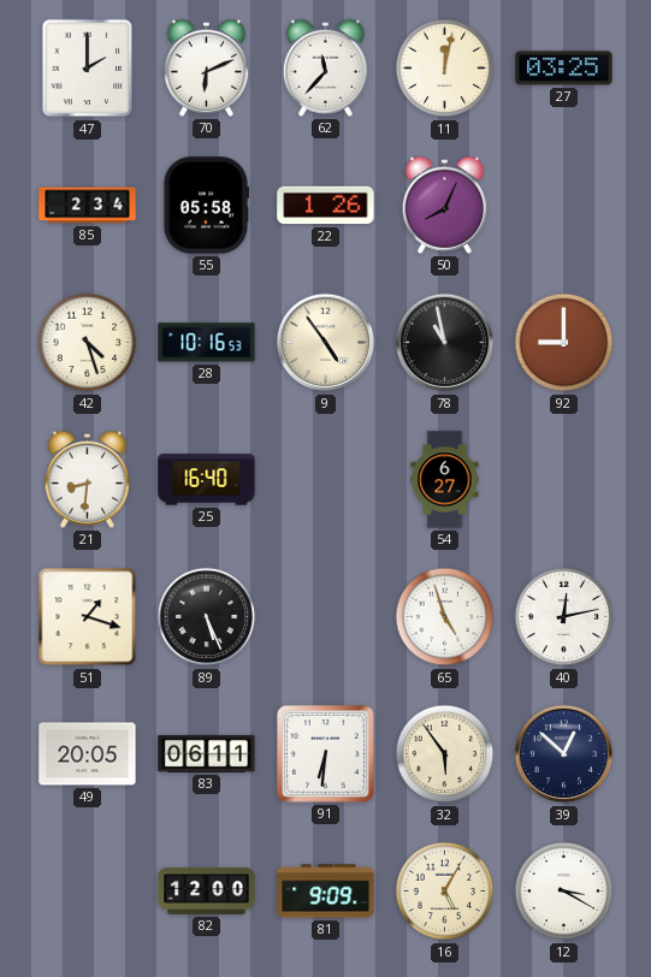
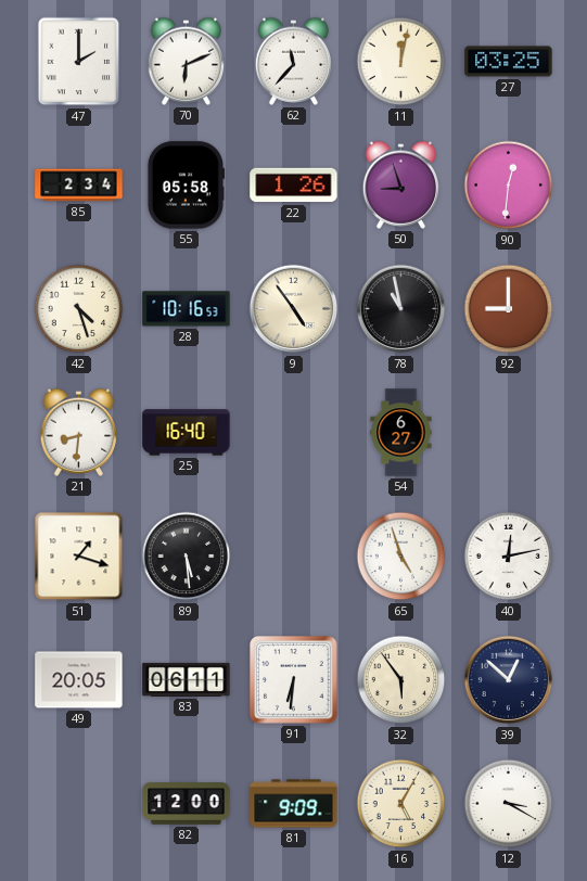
50: 8:04 -> 8:57
90: none -> 12:31
89: 5:26 -> 5:29
